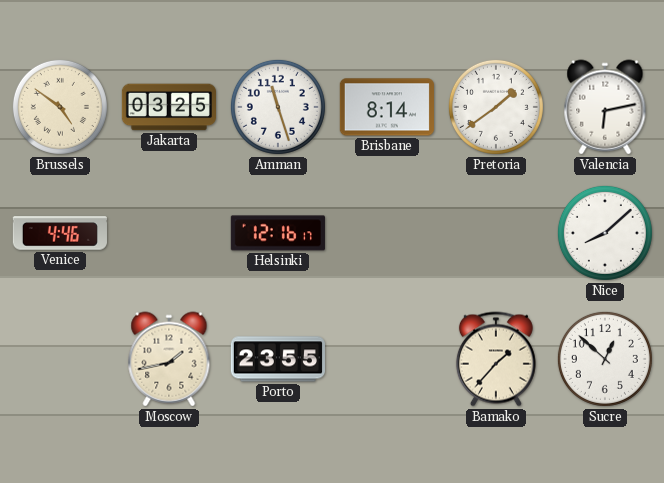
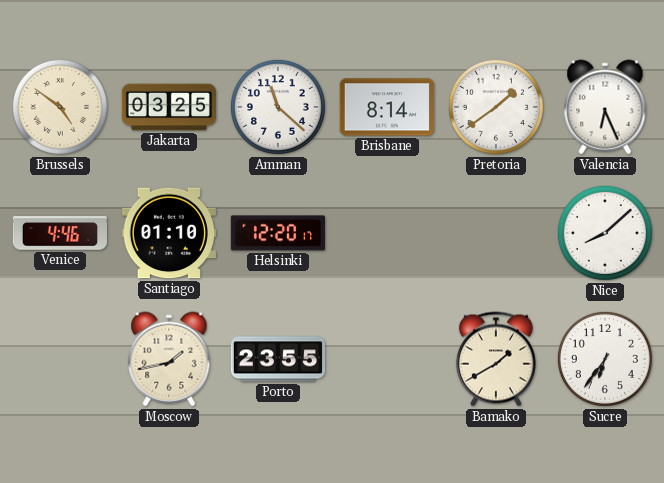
Amman: 11:27 -> 11:22
Valencia: 6:13 -> 6:26
Santiago: none -> 01:10
Helsinki: 12:16 -> 12:20
Bamako: 1:37 -> 1:40
Sucre: 12:52 -> 6:36
